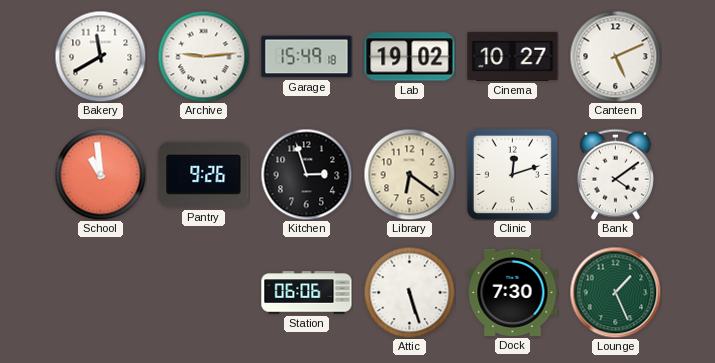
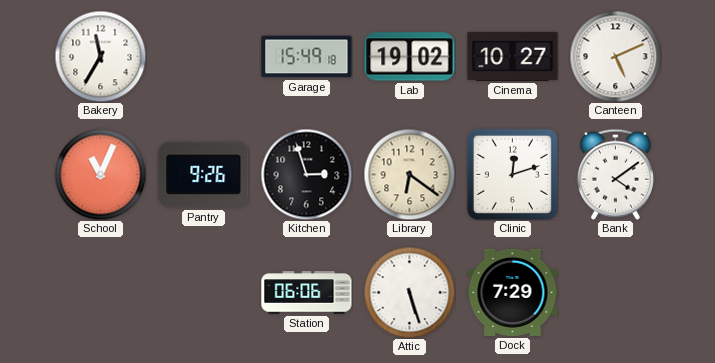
Bakery: 11:40 -> 11:35
Archive: 9:14 -> none
School: 10:59 -> 11:04
Dock: 7:30 -> 7:29
Lounge: 1:26 -> none
